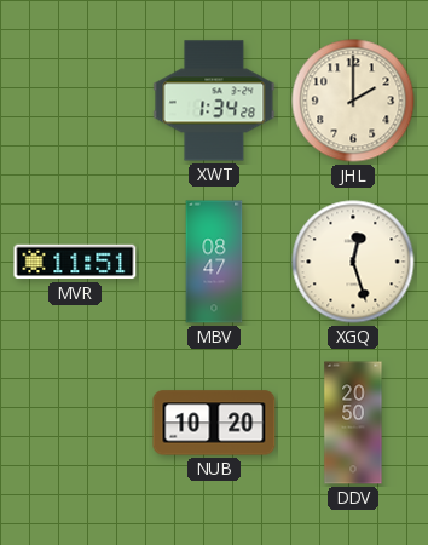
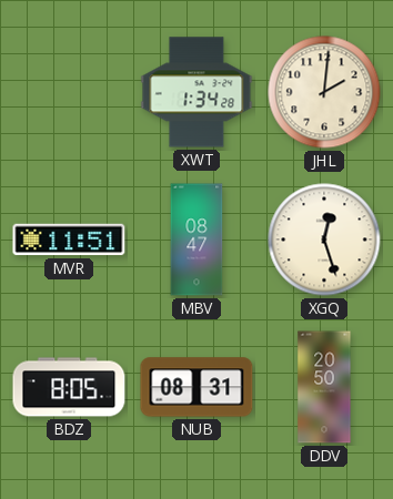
JHL: 2:00 -> 2:01
BDZ: none -> 8:05
NUB: 10:20 -> 08:31
